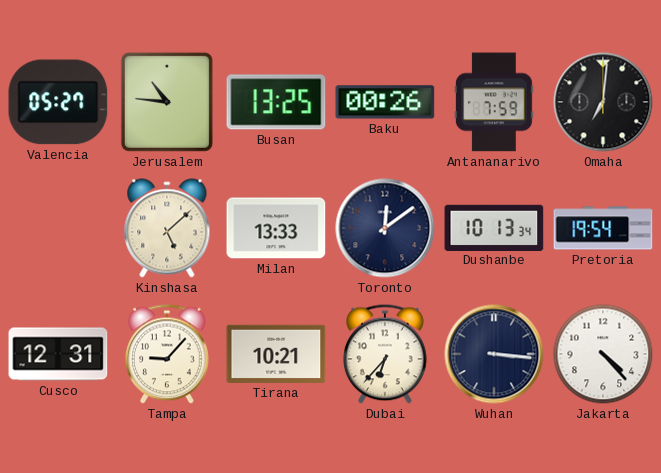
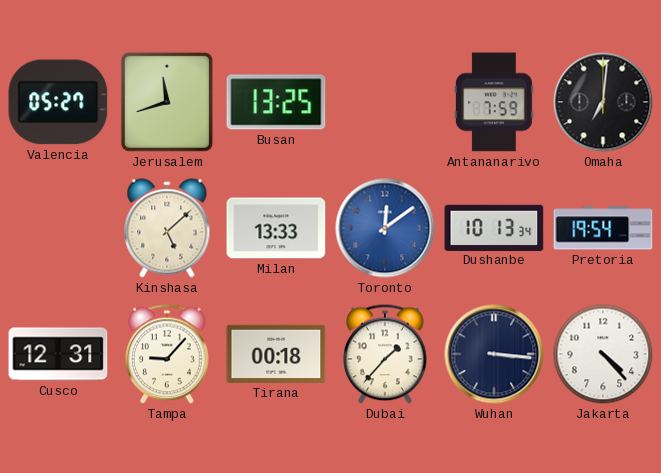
Jerusalem: 10:46 -> 11:42
Baku: 00:26 -> none
Toronto dial: navy -> blue
Tirana: 10:21 -> 00:18
Dubai: 6:37 -> 1:37
